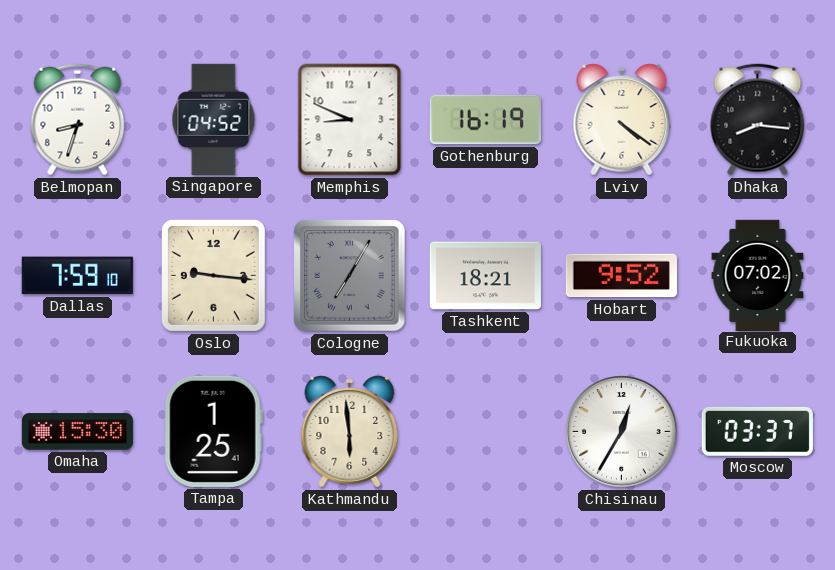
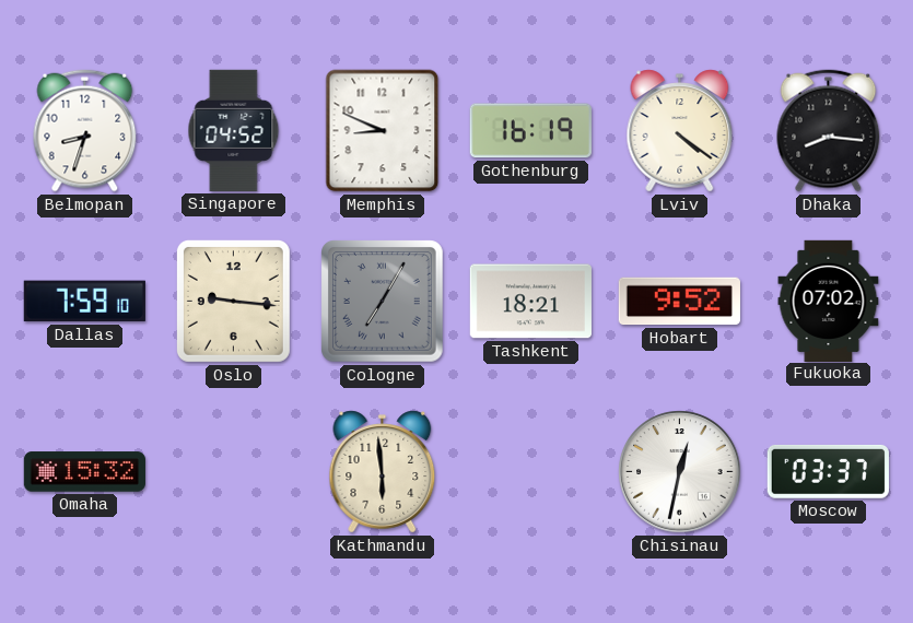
Omaha: 15:30 -> 15:32
Tampa: 1:25 -> none
Chisinau: 12:35 -> 12:32
